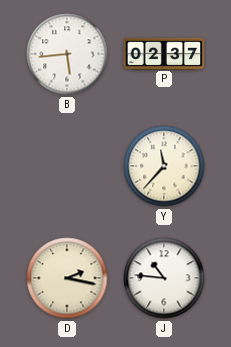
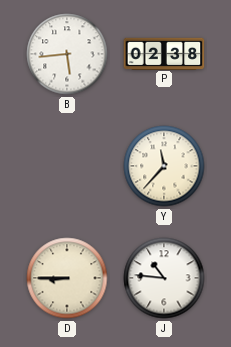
P: 02:37 -> 02:38
D: 2:17 -> 8:45
